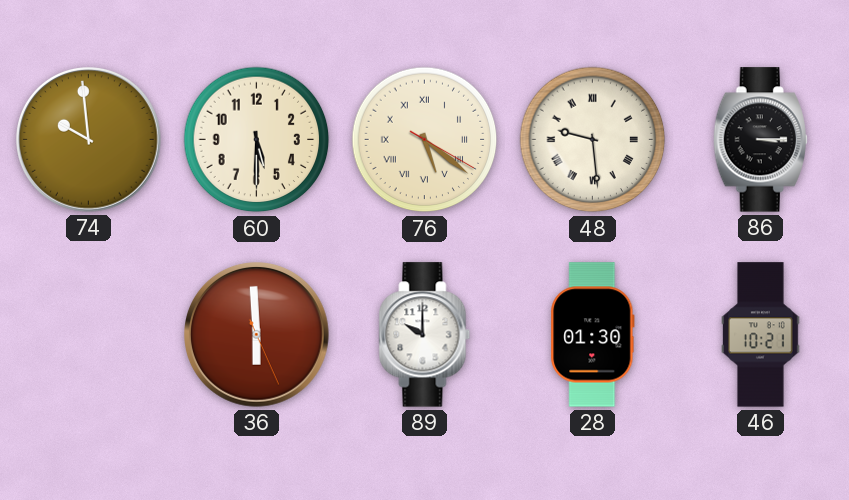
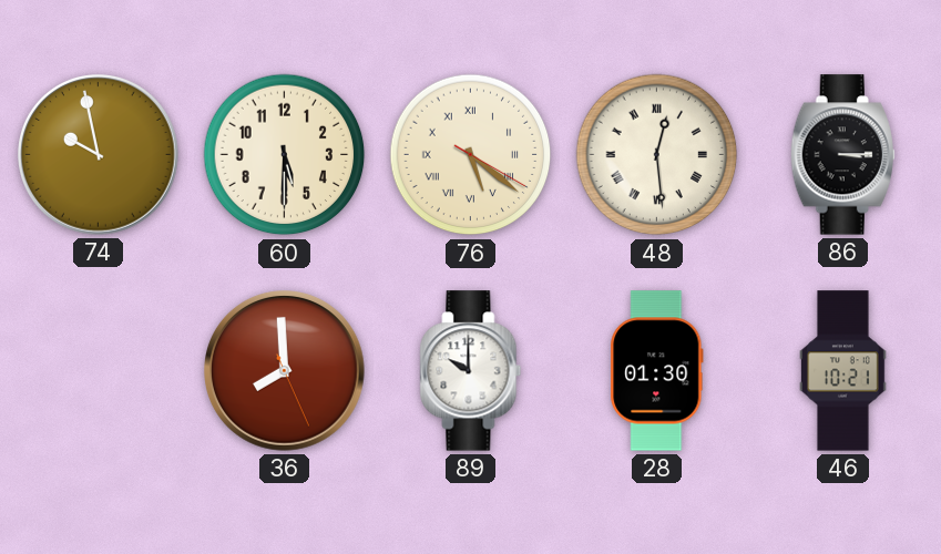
74: 9:59 -> 9:58
48: 9:29 -> 12:29
36: 5:59 -> 7:59
